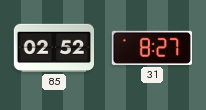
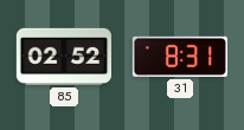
31: 8:27 -> 8:31
